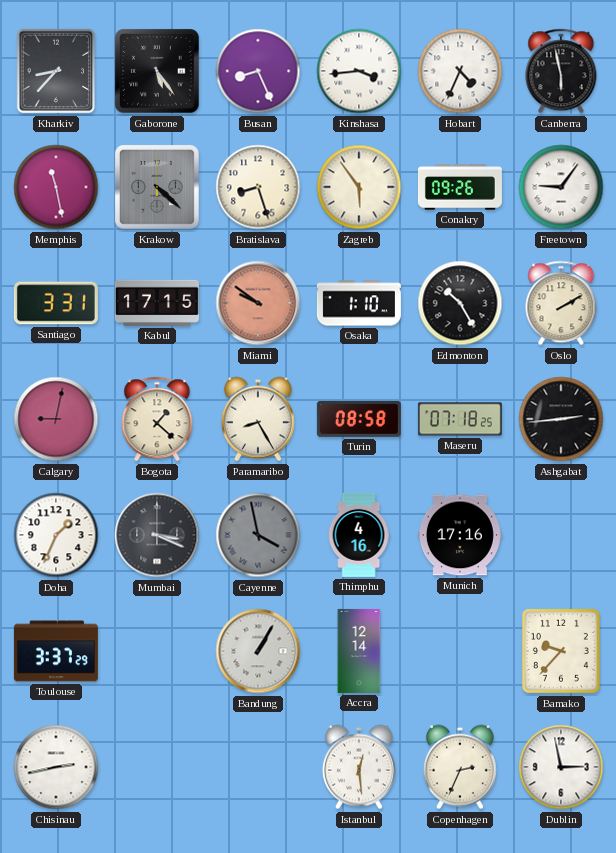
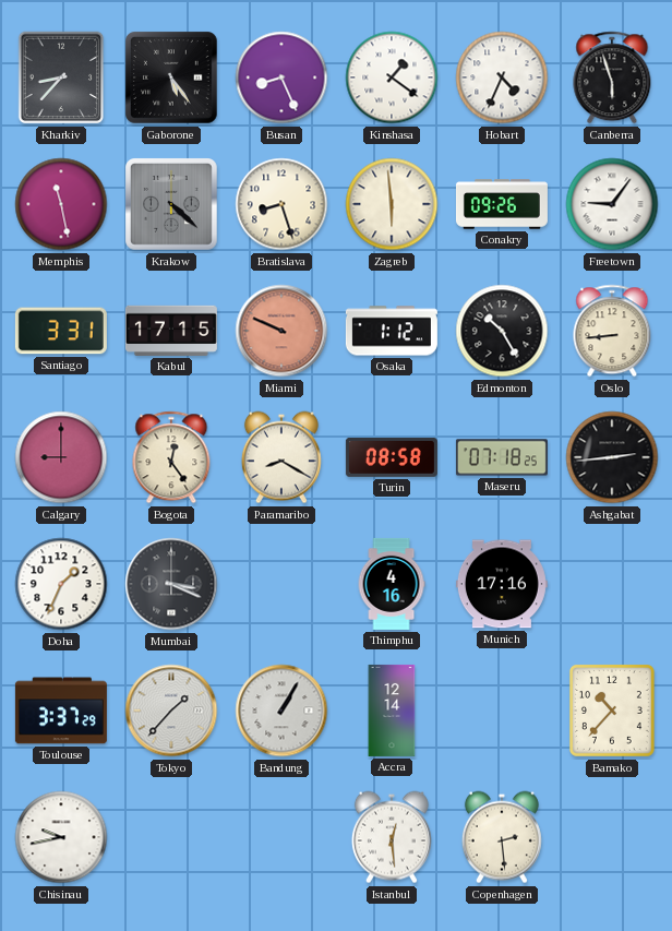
Kinshasa: 3:44 -> 1:21
Canberra: 5:58 -> 5:57
Zagreb: 5:54 -> 5:59
Miami: 9:51 -> 9:49
Osaka: 1:10 -> 1:12
Oslo: 2:10 -> 8:44
Calgary: 9:02 -> 9:00
Bogota: 1:22 -> 12:24
Paramaribo: 8:25 -> 8:20
Cayenne: 3:58 -> none
Tokyo: none -> 1:37
Bamako: 9:37 -> 10:37
Chisinau: 2:43 -> 9:43
Copenhagen: 2:34 -> 2:29
Dublin: 2:58 -> none
